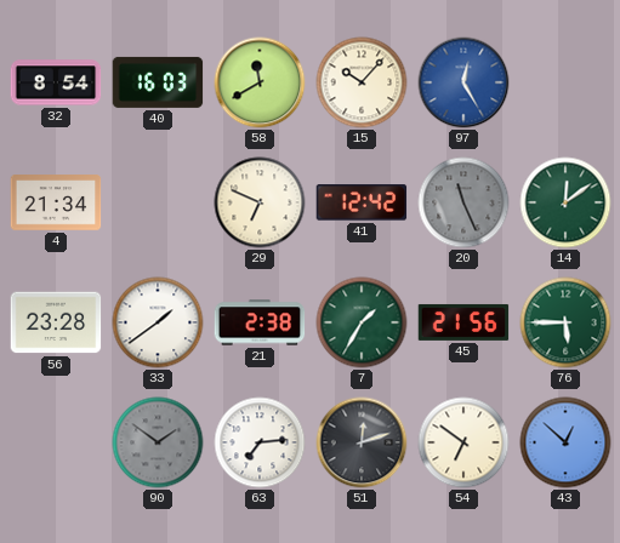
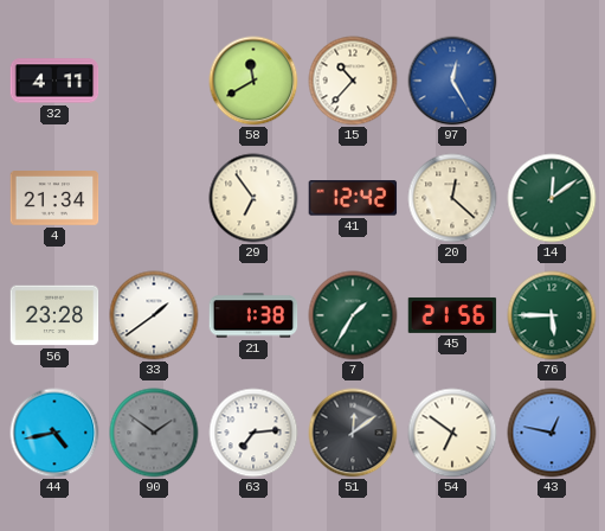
32: 8:54 -> 4:11
40: 16:03 -> none
15: 10:07 -> 10:37
29: 6:49 -> 6:54
20: 11:26 -> 12:22
20 dial: grey -> cream
21: 2:38 -> 1:38
44: none -> 4:43
51: 12:12 -> 12:09
43: 12:52 -> 12:47
